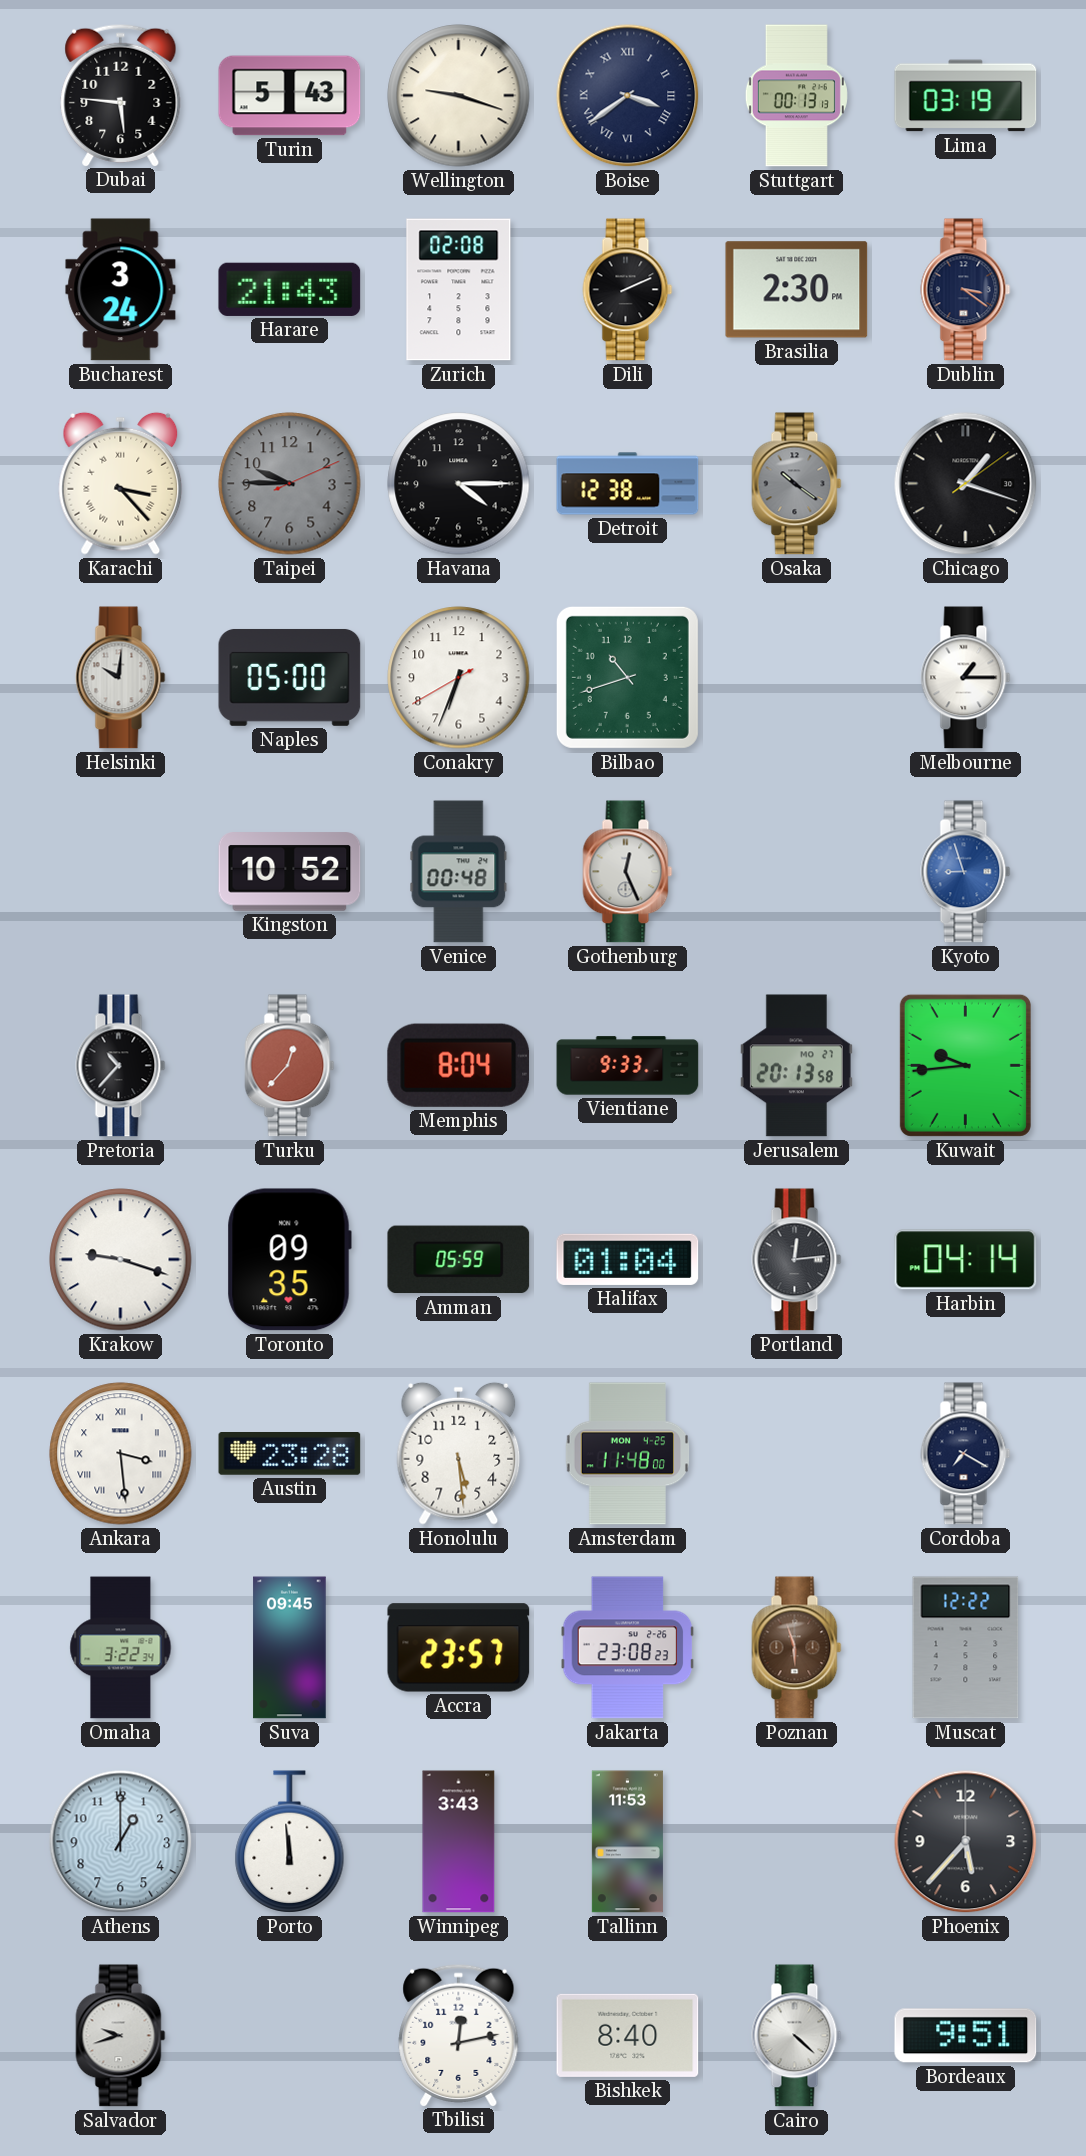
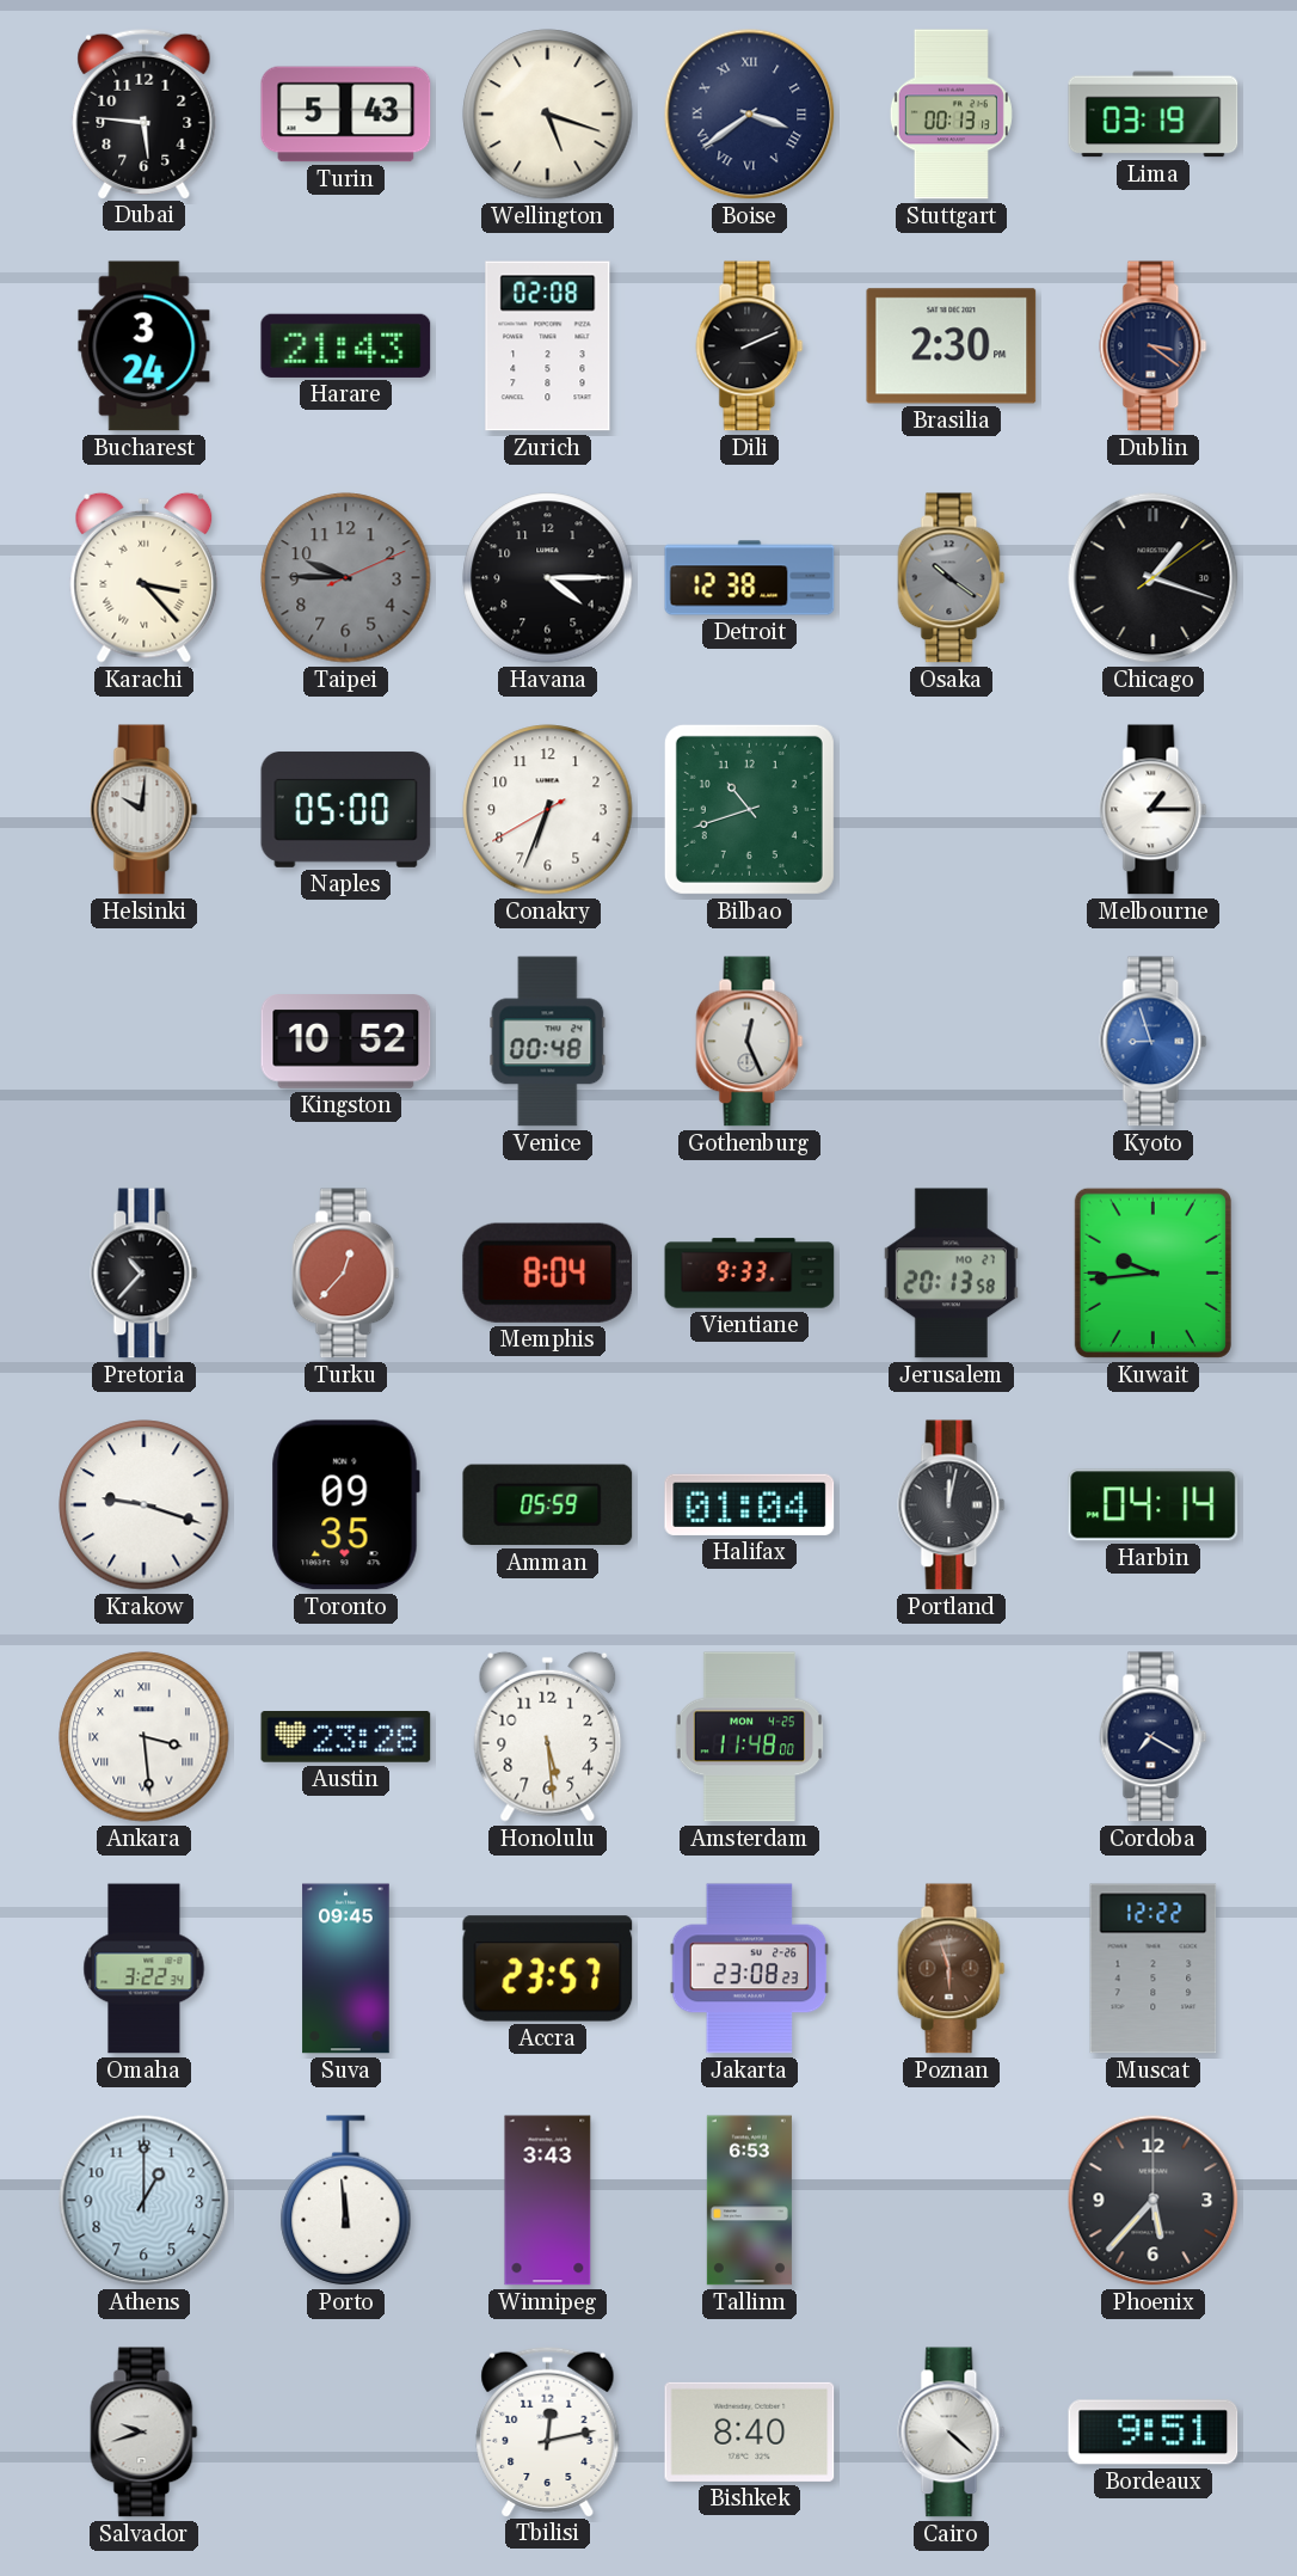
Wellington: 9:18 -> 5:18
Portland: 12:14 -> 12:02
Tallinn: 11:53 -> 6:53
